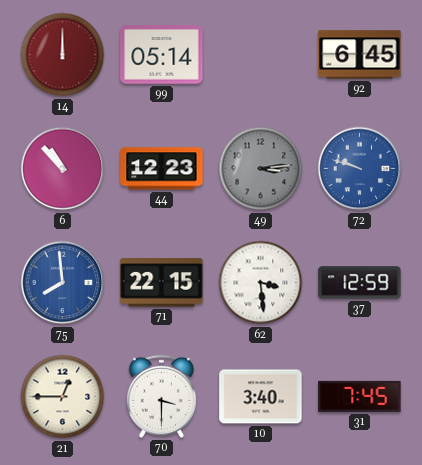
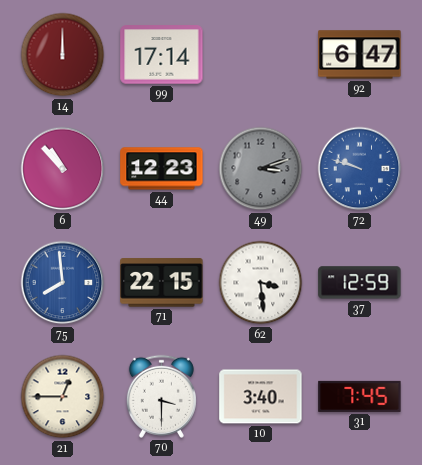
99: 05:14 -> 17:14
92: 6:45 -> 6:47
49: 3:14 -> 3:12
